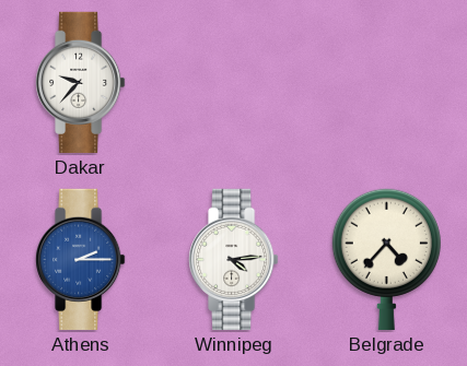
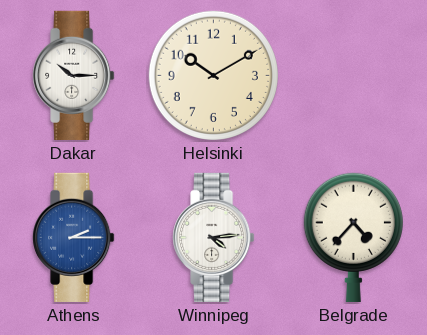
Dakar: 9:37 -> 10:15
Helsinki: none -> 10:10
